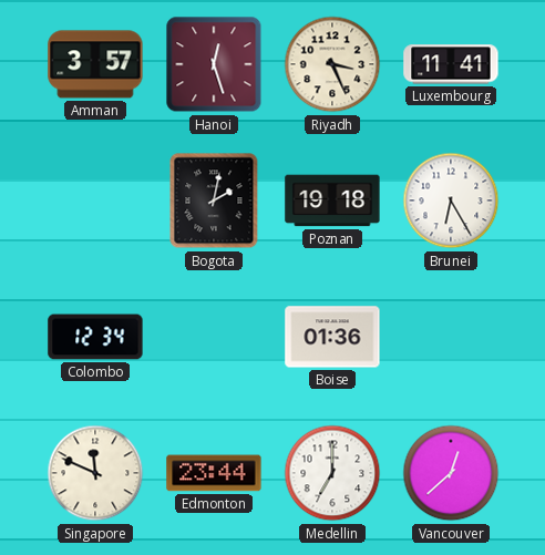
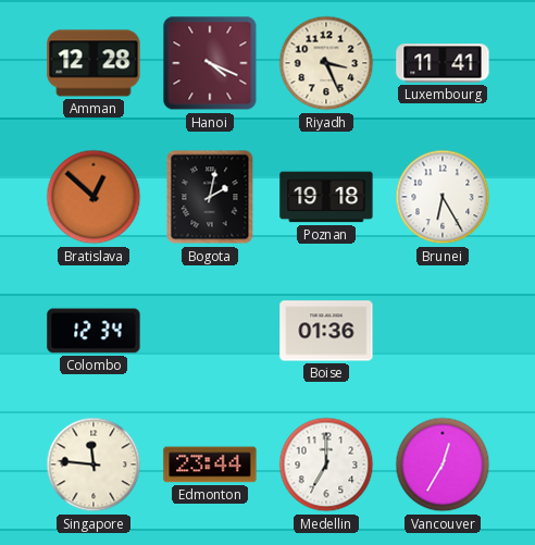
Amman: 3:57 -> 12:28
Hanoi: 12:27 -> 4:19
Bratislava: none -> 12:52
Singapore: 11:49 -> 11:46
Vancouver: 12:38 -> 12:35
